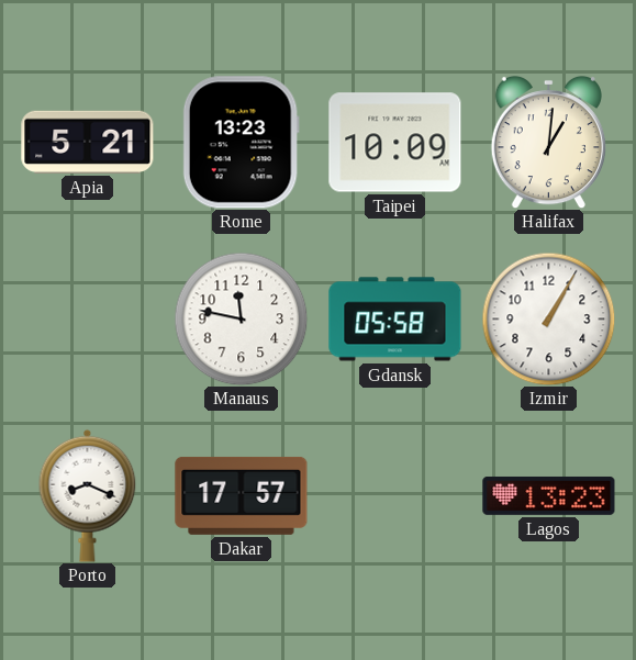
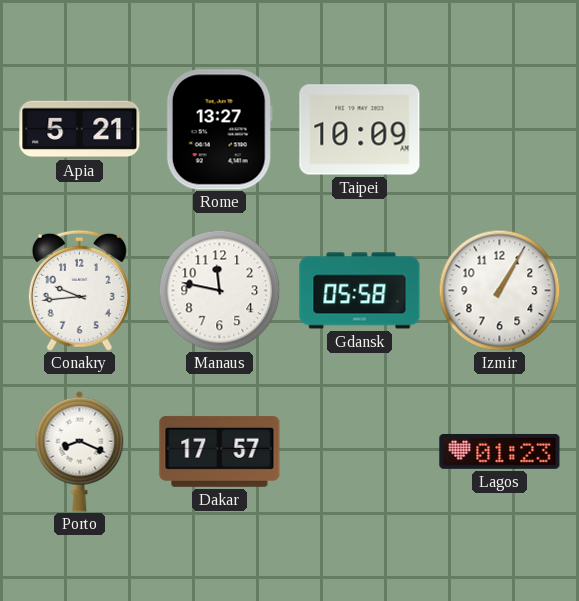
Rome: 13:23 -> 13:27
Halifax: 1:01 -> none
Conakry: none -> 9:44
Lagos: 13:23 -> 01:23
